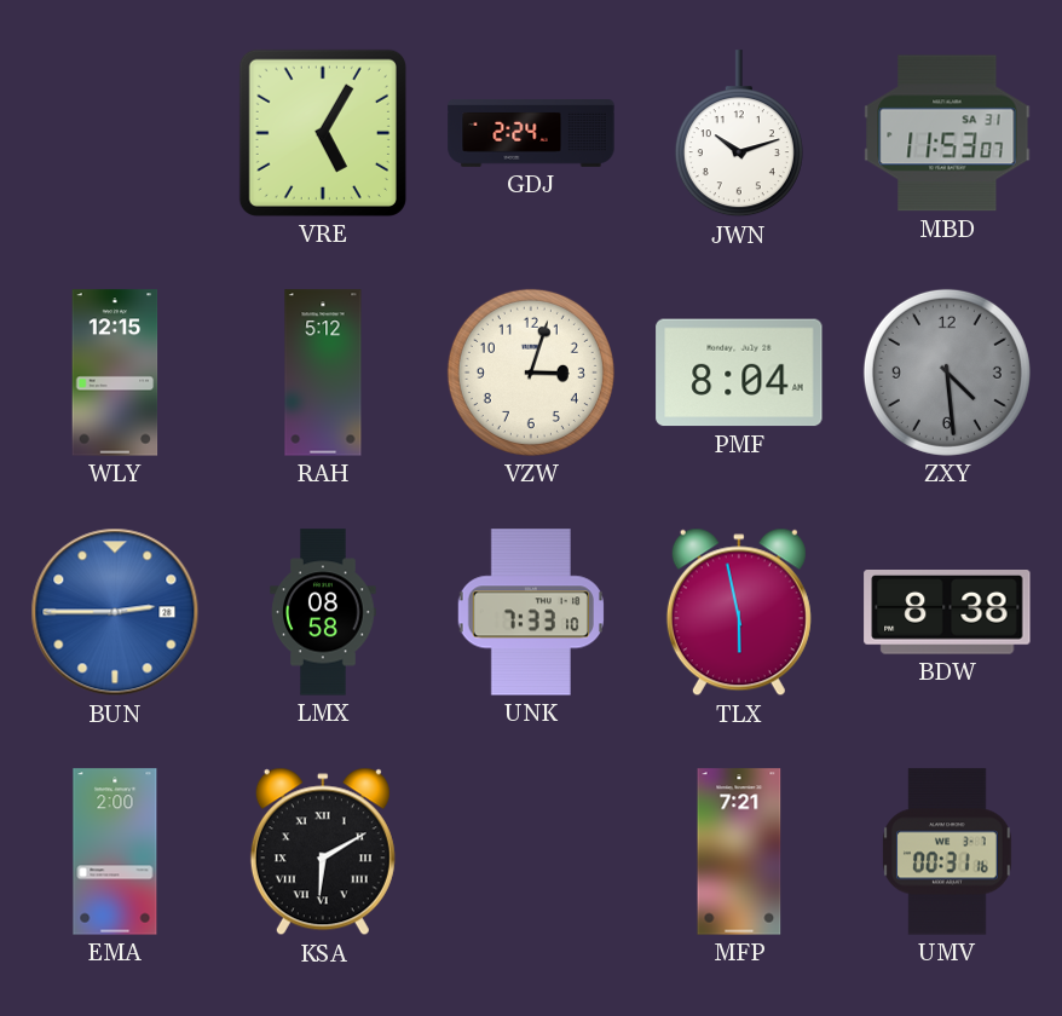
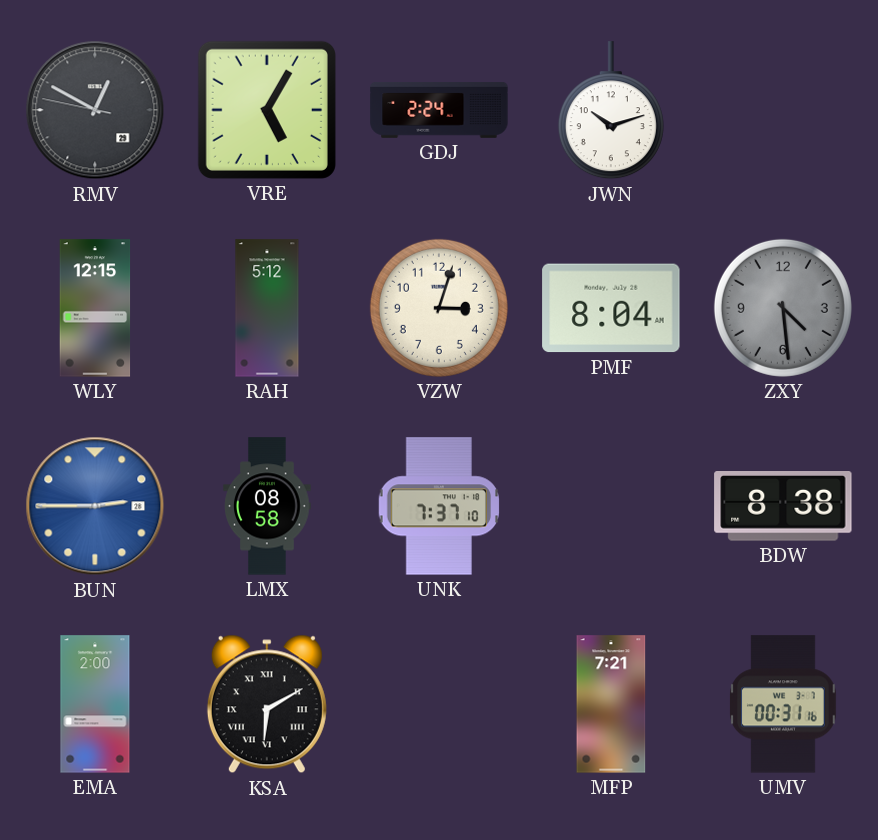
RMV: none -> 12:49
MBD: 11:53 -> none
UNK: 7:33 -> 7:37
TLX: 5:58 -> none
